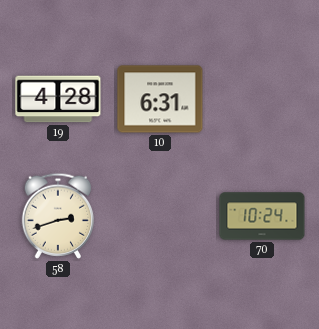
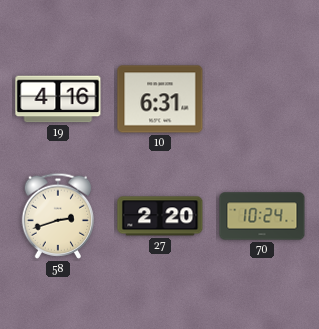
19: 4:28 -> 4:16
27: none -> 2:20
